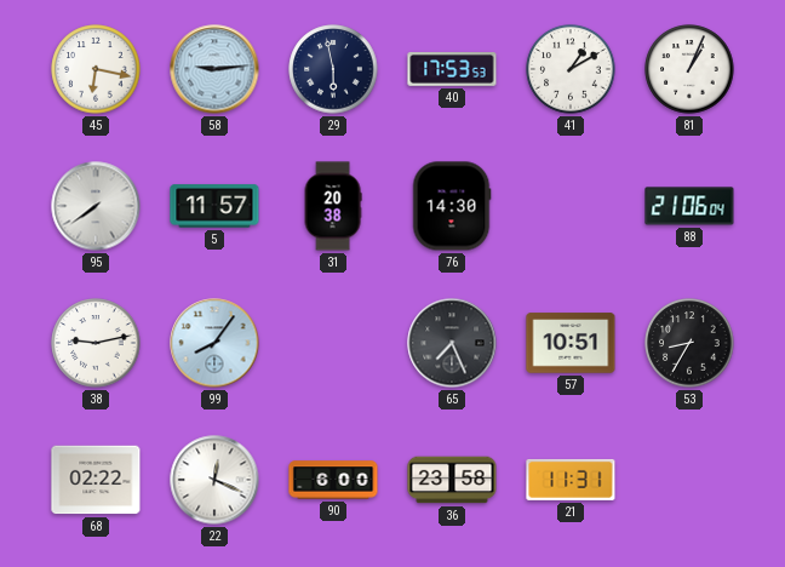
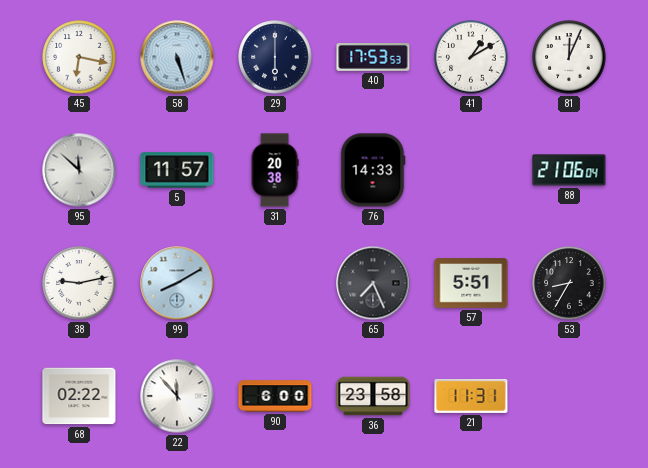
58: 9:14 -> 5:27
29: 5:58 -> 6:00
81: 1:04 -> 12:04
95: 7:39 -> 11:52
76: 14:30 -> 14:33
99: 8:06 -> 8:10
57: 10:51 -> 5:51
22: 12:19 -> 11:53
